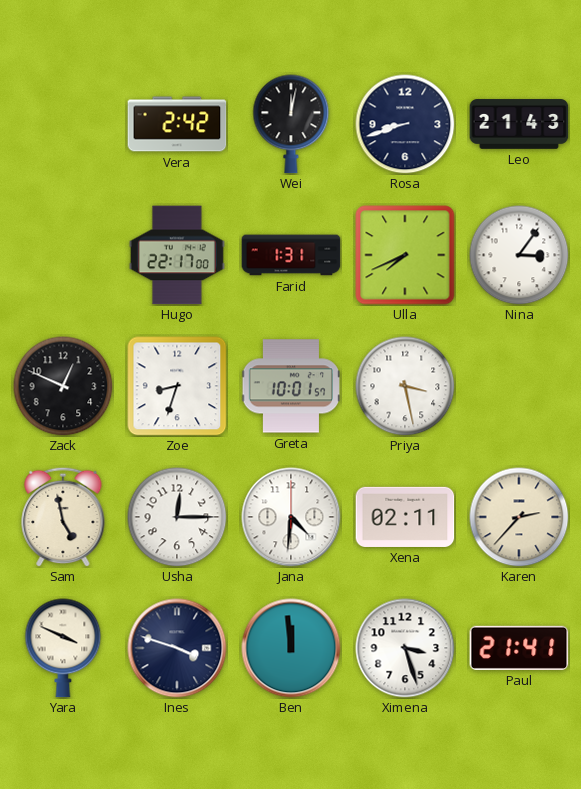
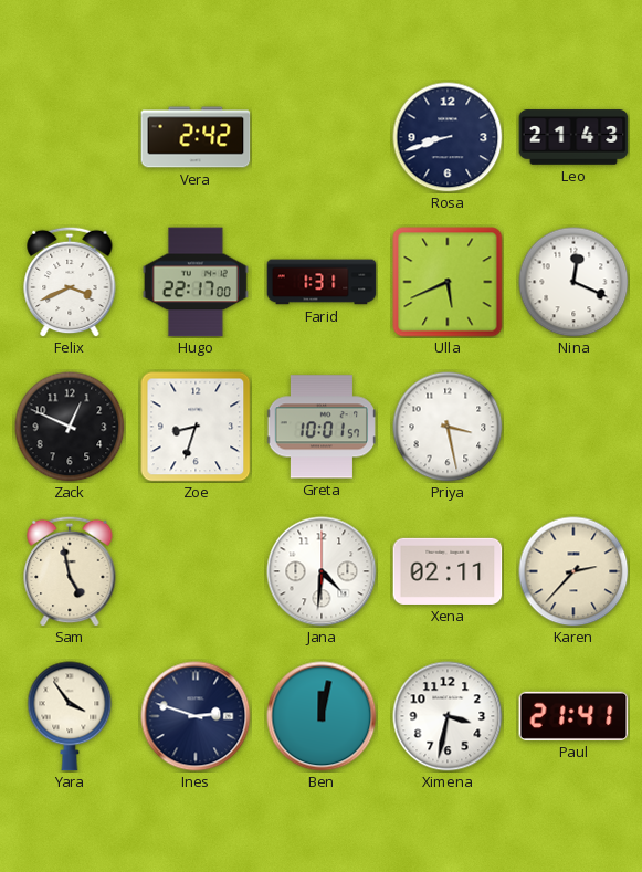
Wei: 12:02 -> none
Felix: none -> 3:41
Ulla: 7:41 -> 5:41
Nina: 3:06 -> 12:19
Usha: 12:15 -> none
Yara: 3:49 -> 3:54
Ines: 3:48 -> 2:48
Ben: 11:59 -> 12:02
Ximena: 3:27 -> 3:32
